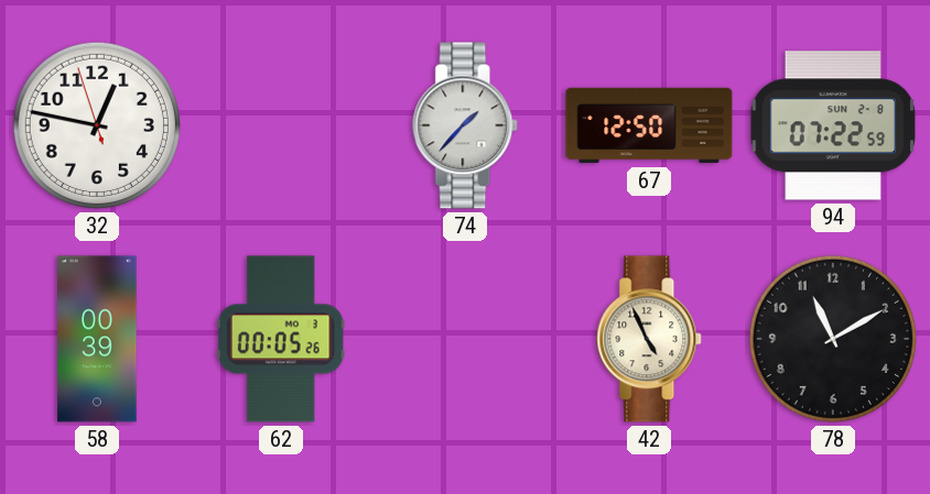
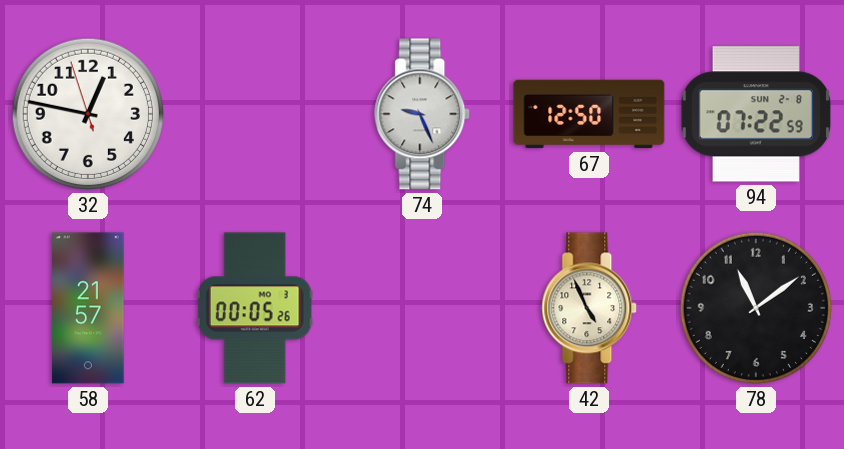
74: 1:37 -> 9:26
58: 00:39 -> 21:57
78: 11:10 -> 11:09
